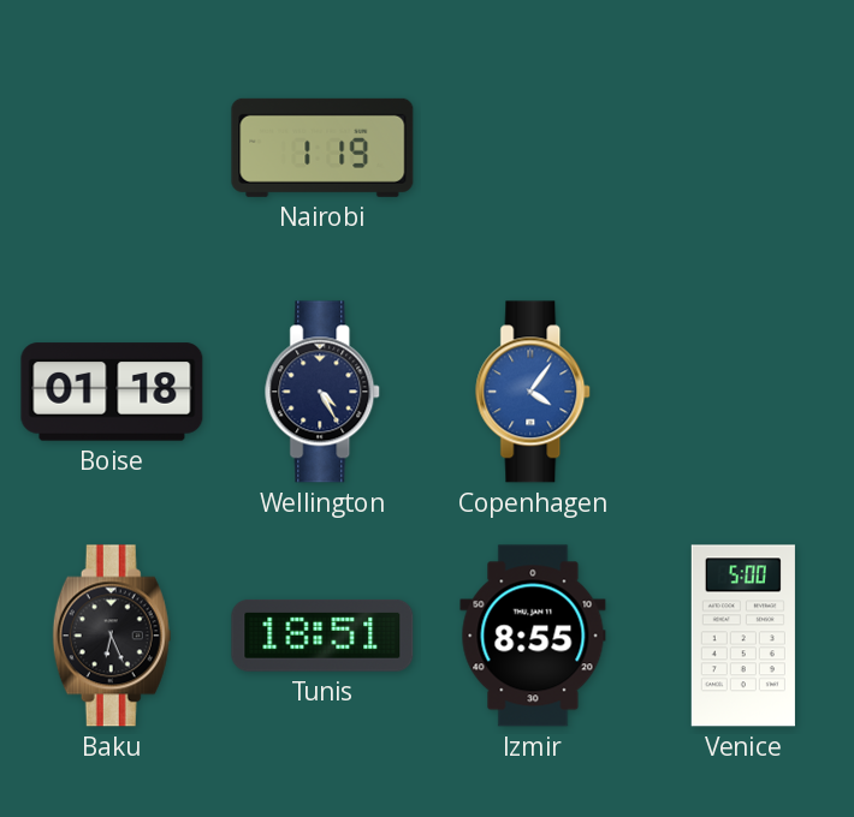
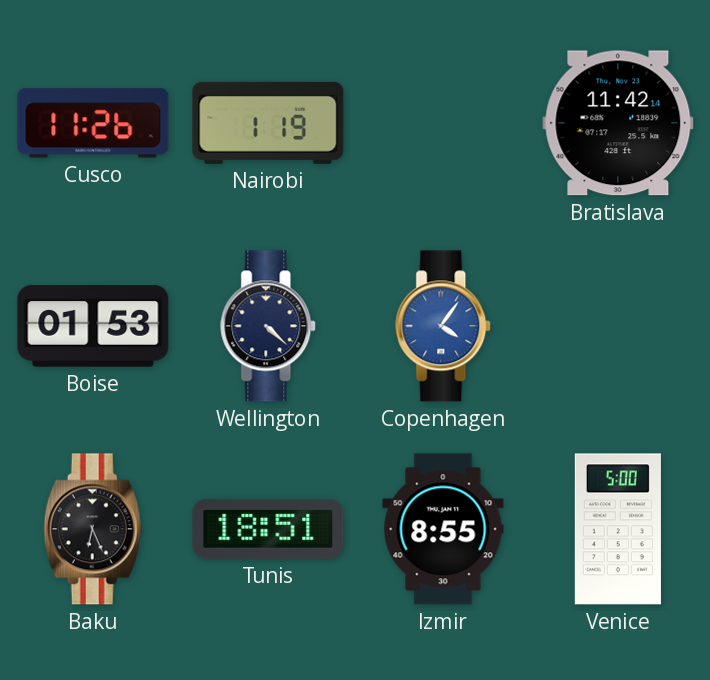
Cusco: none -> 11:26
Bratislava: none -> 11:42
Boise: 01:18 -> 01:53
Wellington: 4:25 -> 4:22
